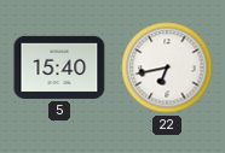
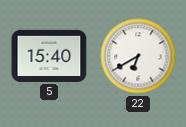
22: 6:43 -> 6:40
